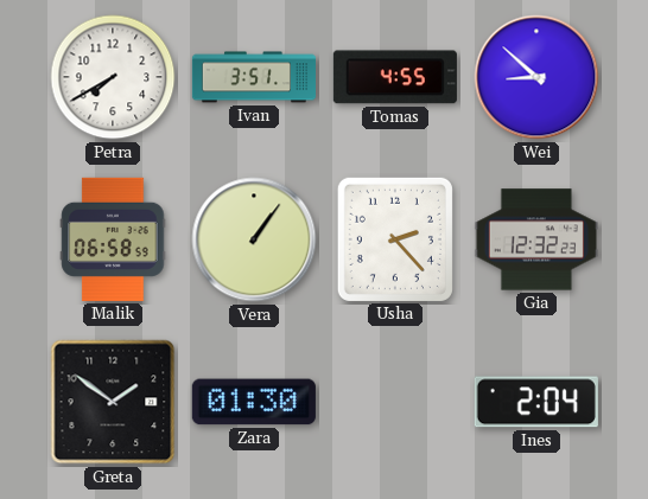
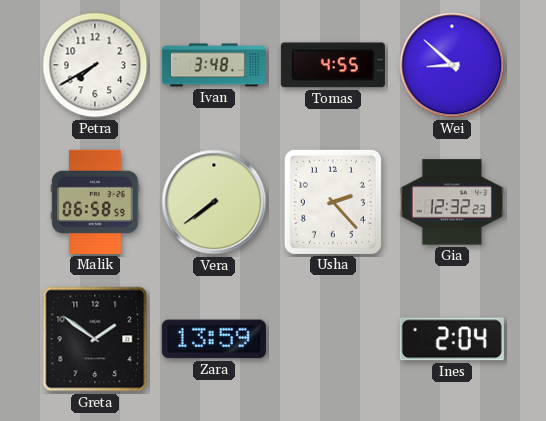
Ivan: 3:51 -> 3:48
Vera: 1:06 -> 7:39
Zara: 01:30 -> 13:59
